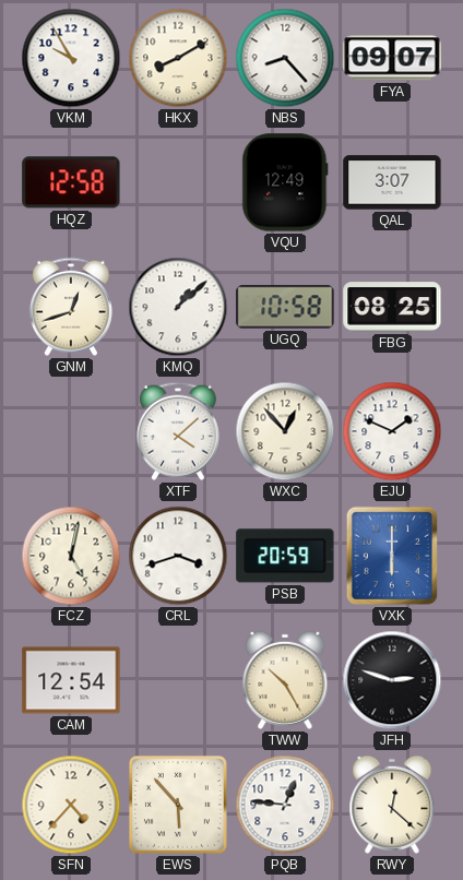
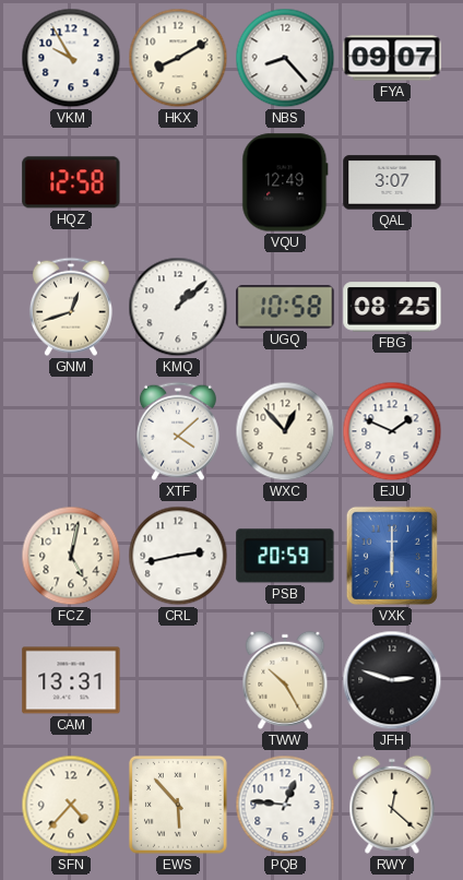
CRL: 3:42 -> 2:43
CAM: 12:54 -> 13:31
